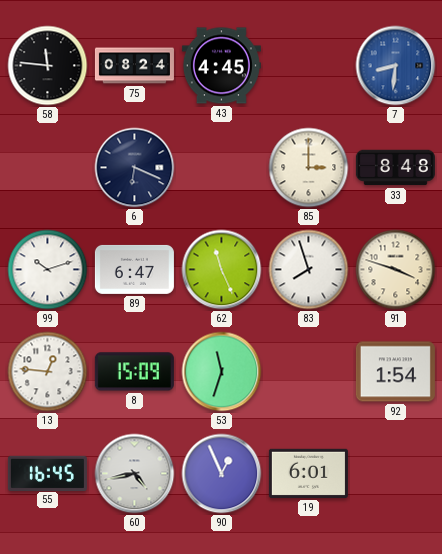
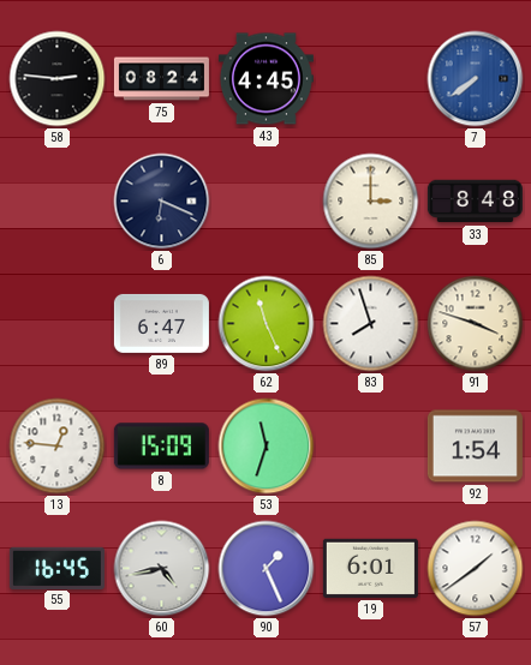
58: 11:46 -> 2:46
7: 8:31 -> 7:39
99: 10:12 -> none
90: 12:56 -> 1:26
57: none -> 1:39
